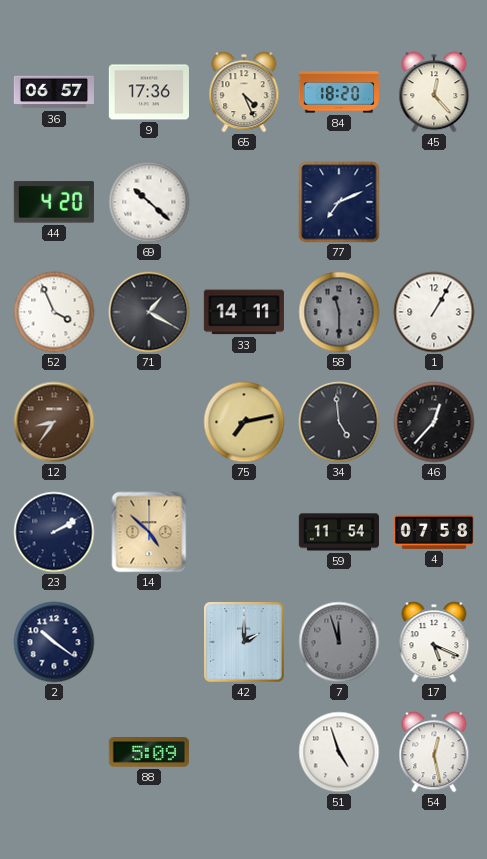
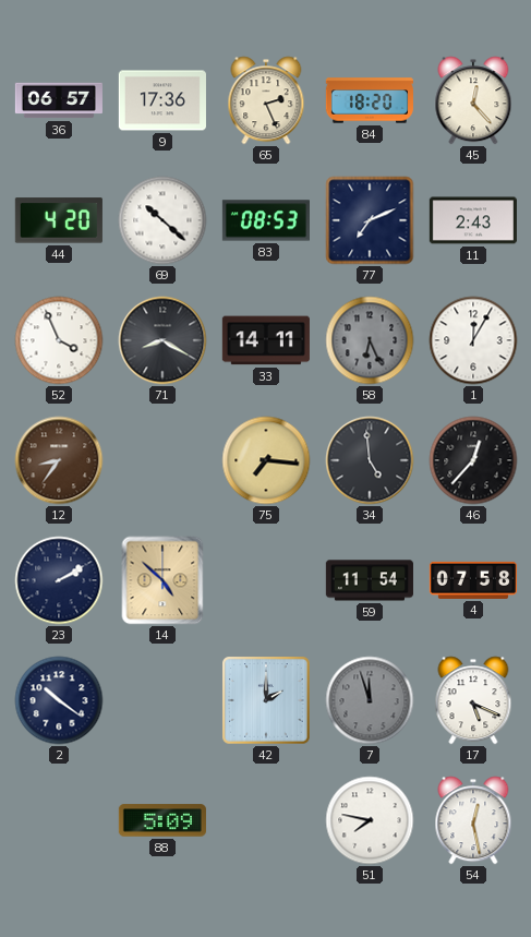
65: 4:26 -> 2:26
83: none -> 08:53
11: none -> 2:43
71: 1:20 -> 8:20
58: 11:30 -> 6:26
1: 1:05 -> 12:05
75: 7:13 -> 7:16
51: 4:57 -> 7:47
